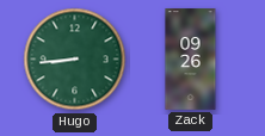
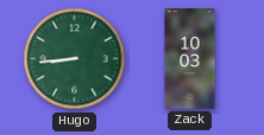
Zack: 09:26 -> 10:03
